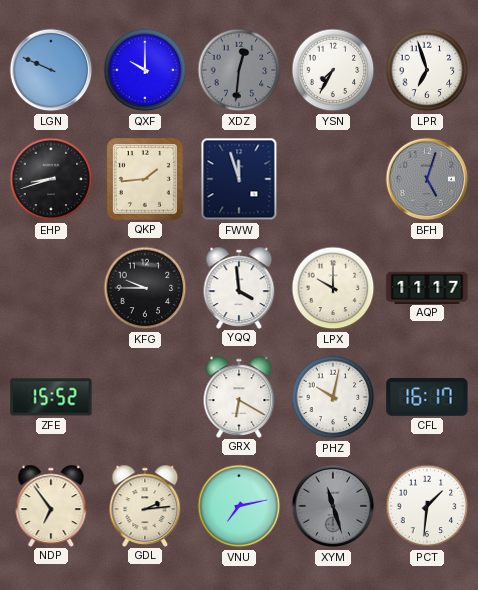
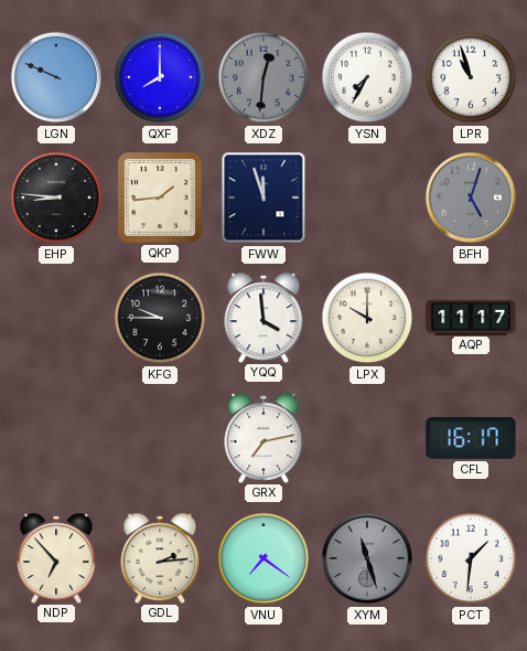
QXF: 10:00 -> 8:00
LPR: 6:57 -> 10:57
EHP: 8:42 -> 8:46
ZFE: 15:52 -> none
GRX: 6:20 -> 7:13
PHZ: 10:02 -> none
NDP: 6:54 -> 6:53
VNU: 7:13 -> 7:21
